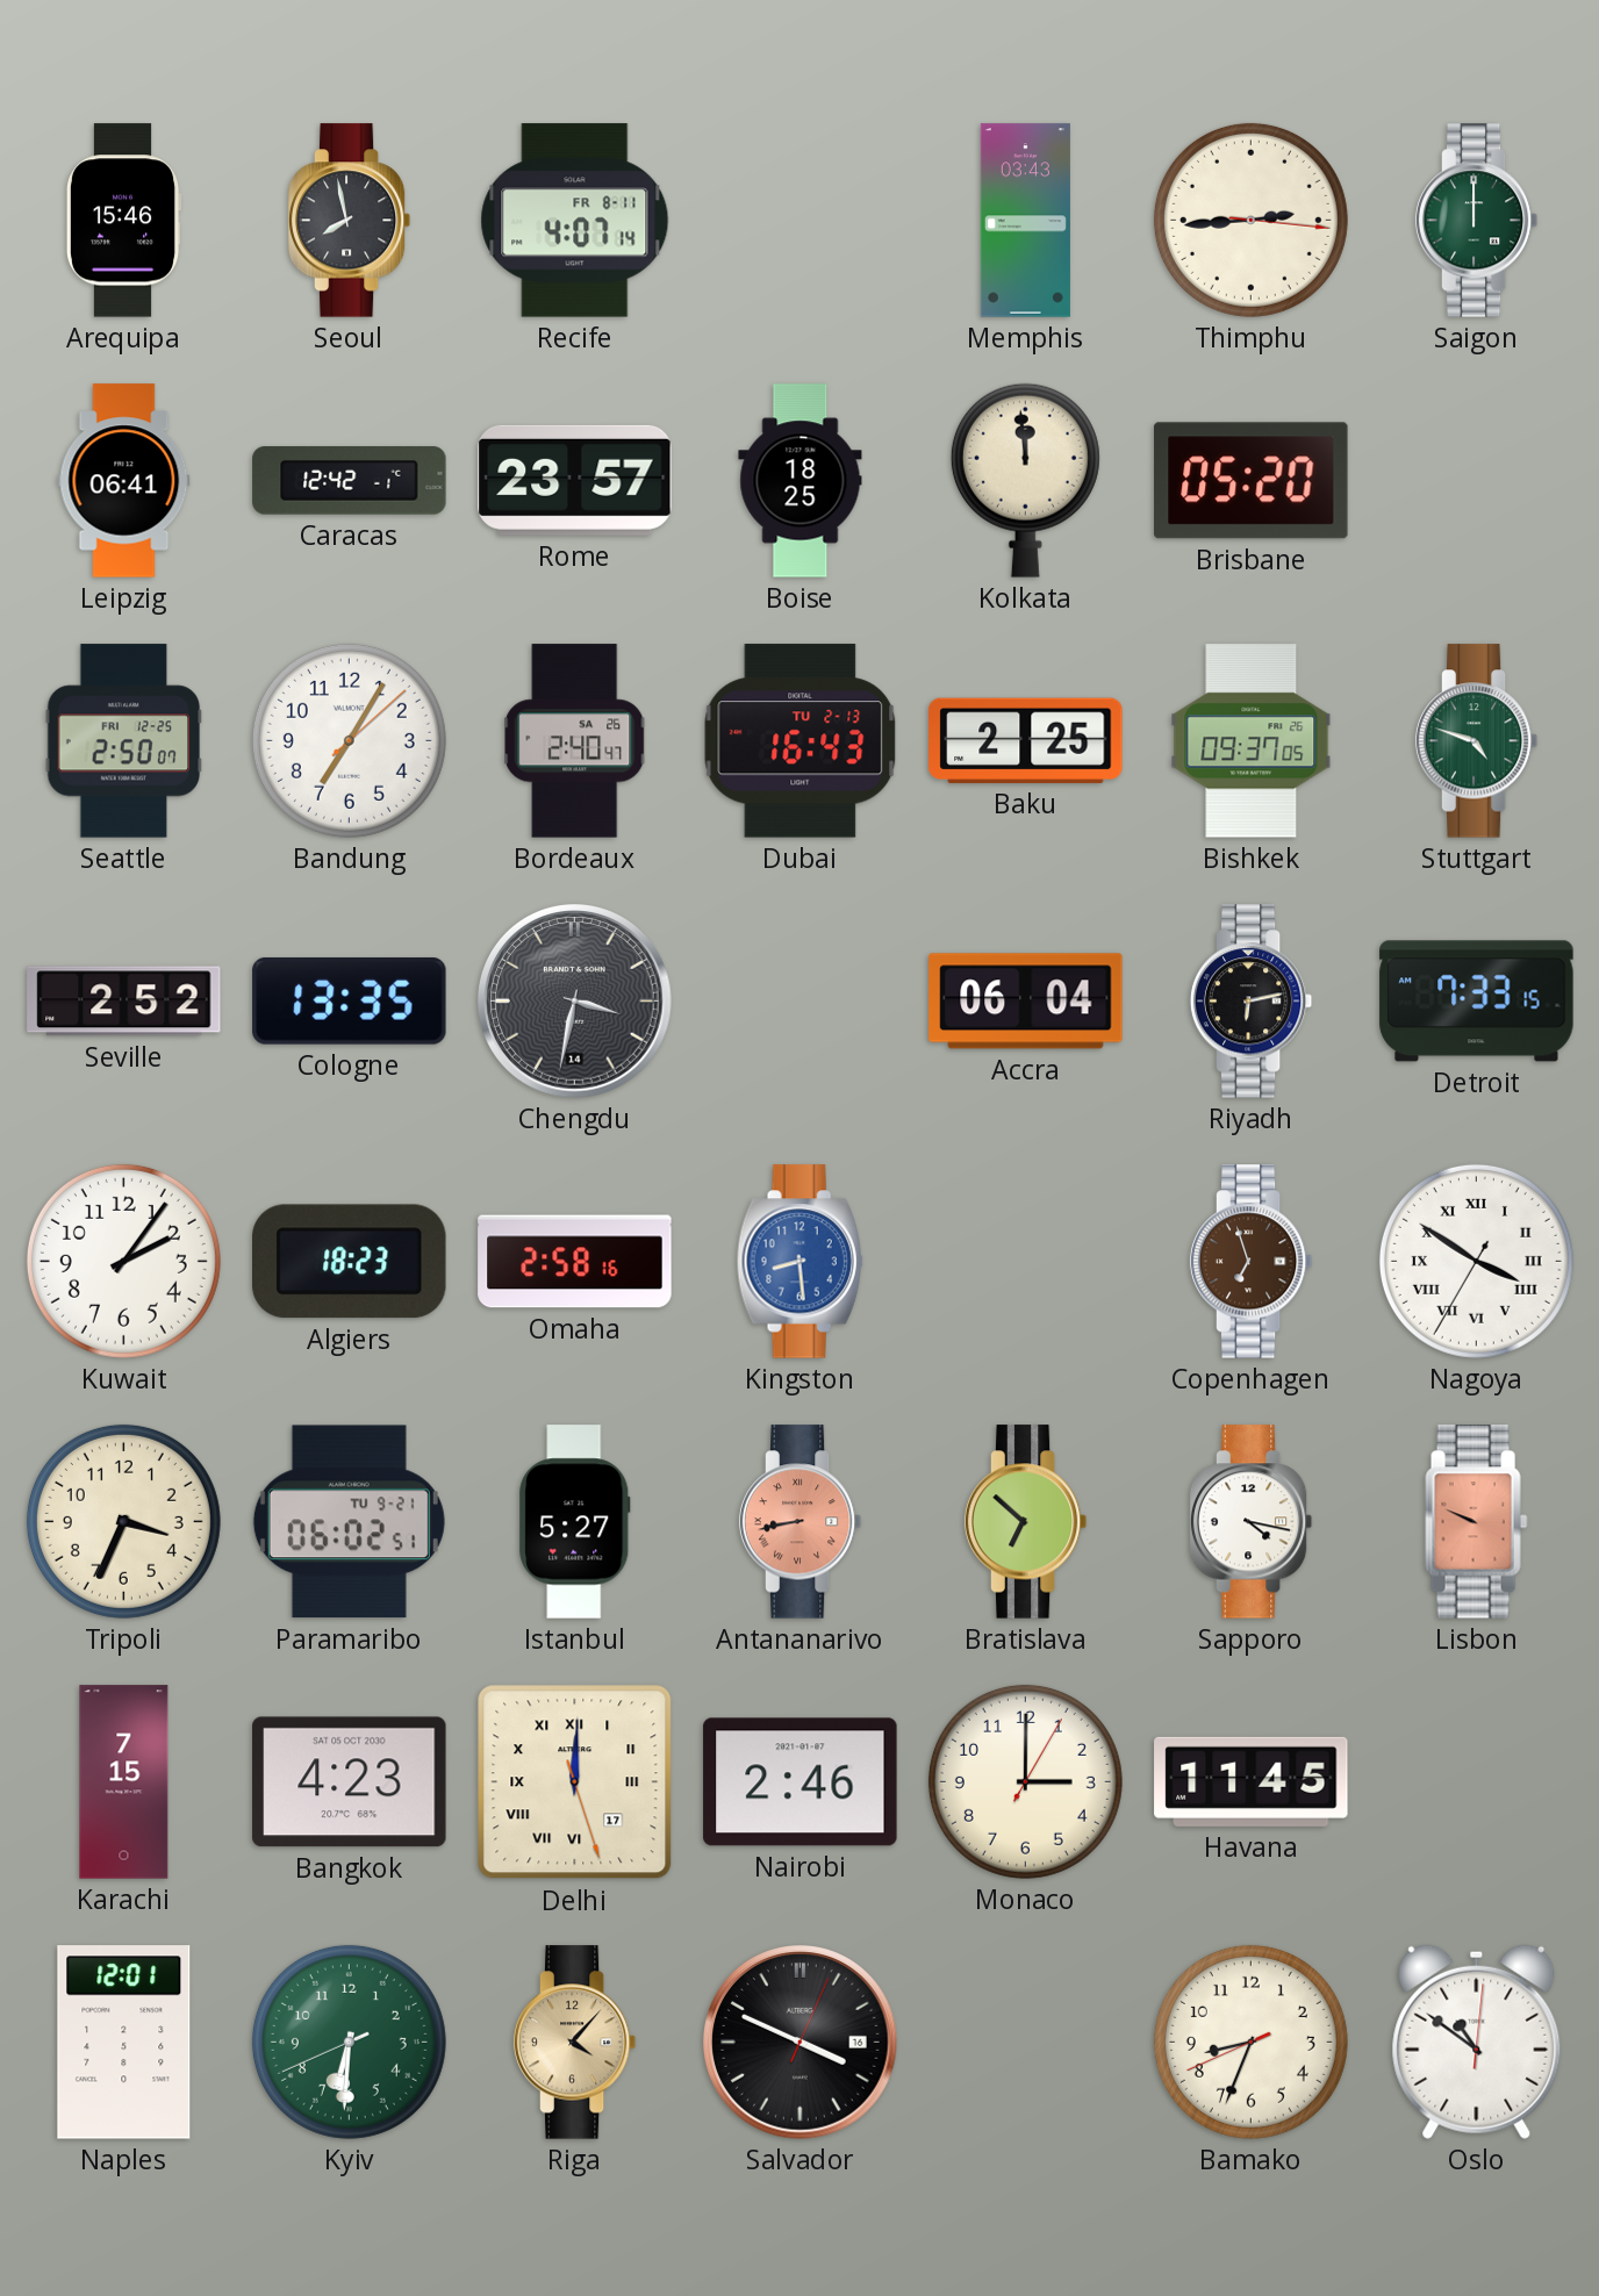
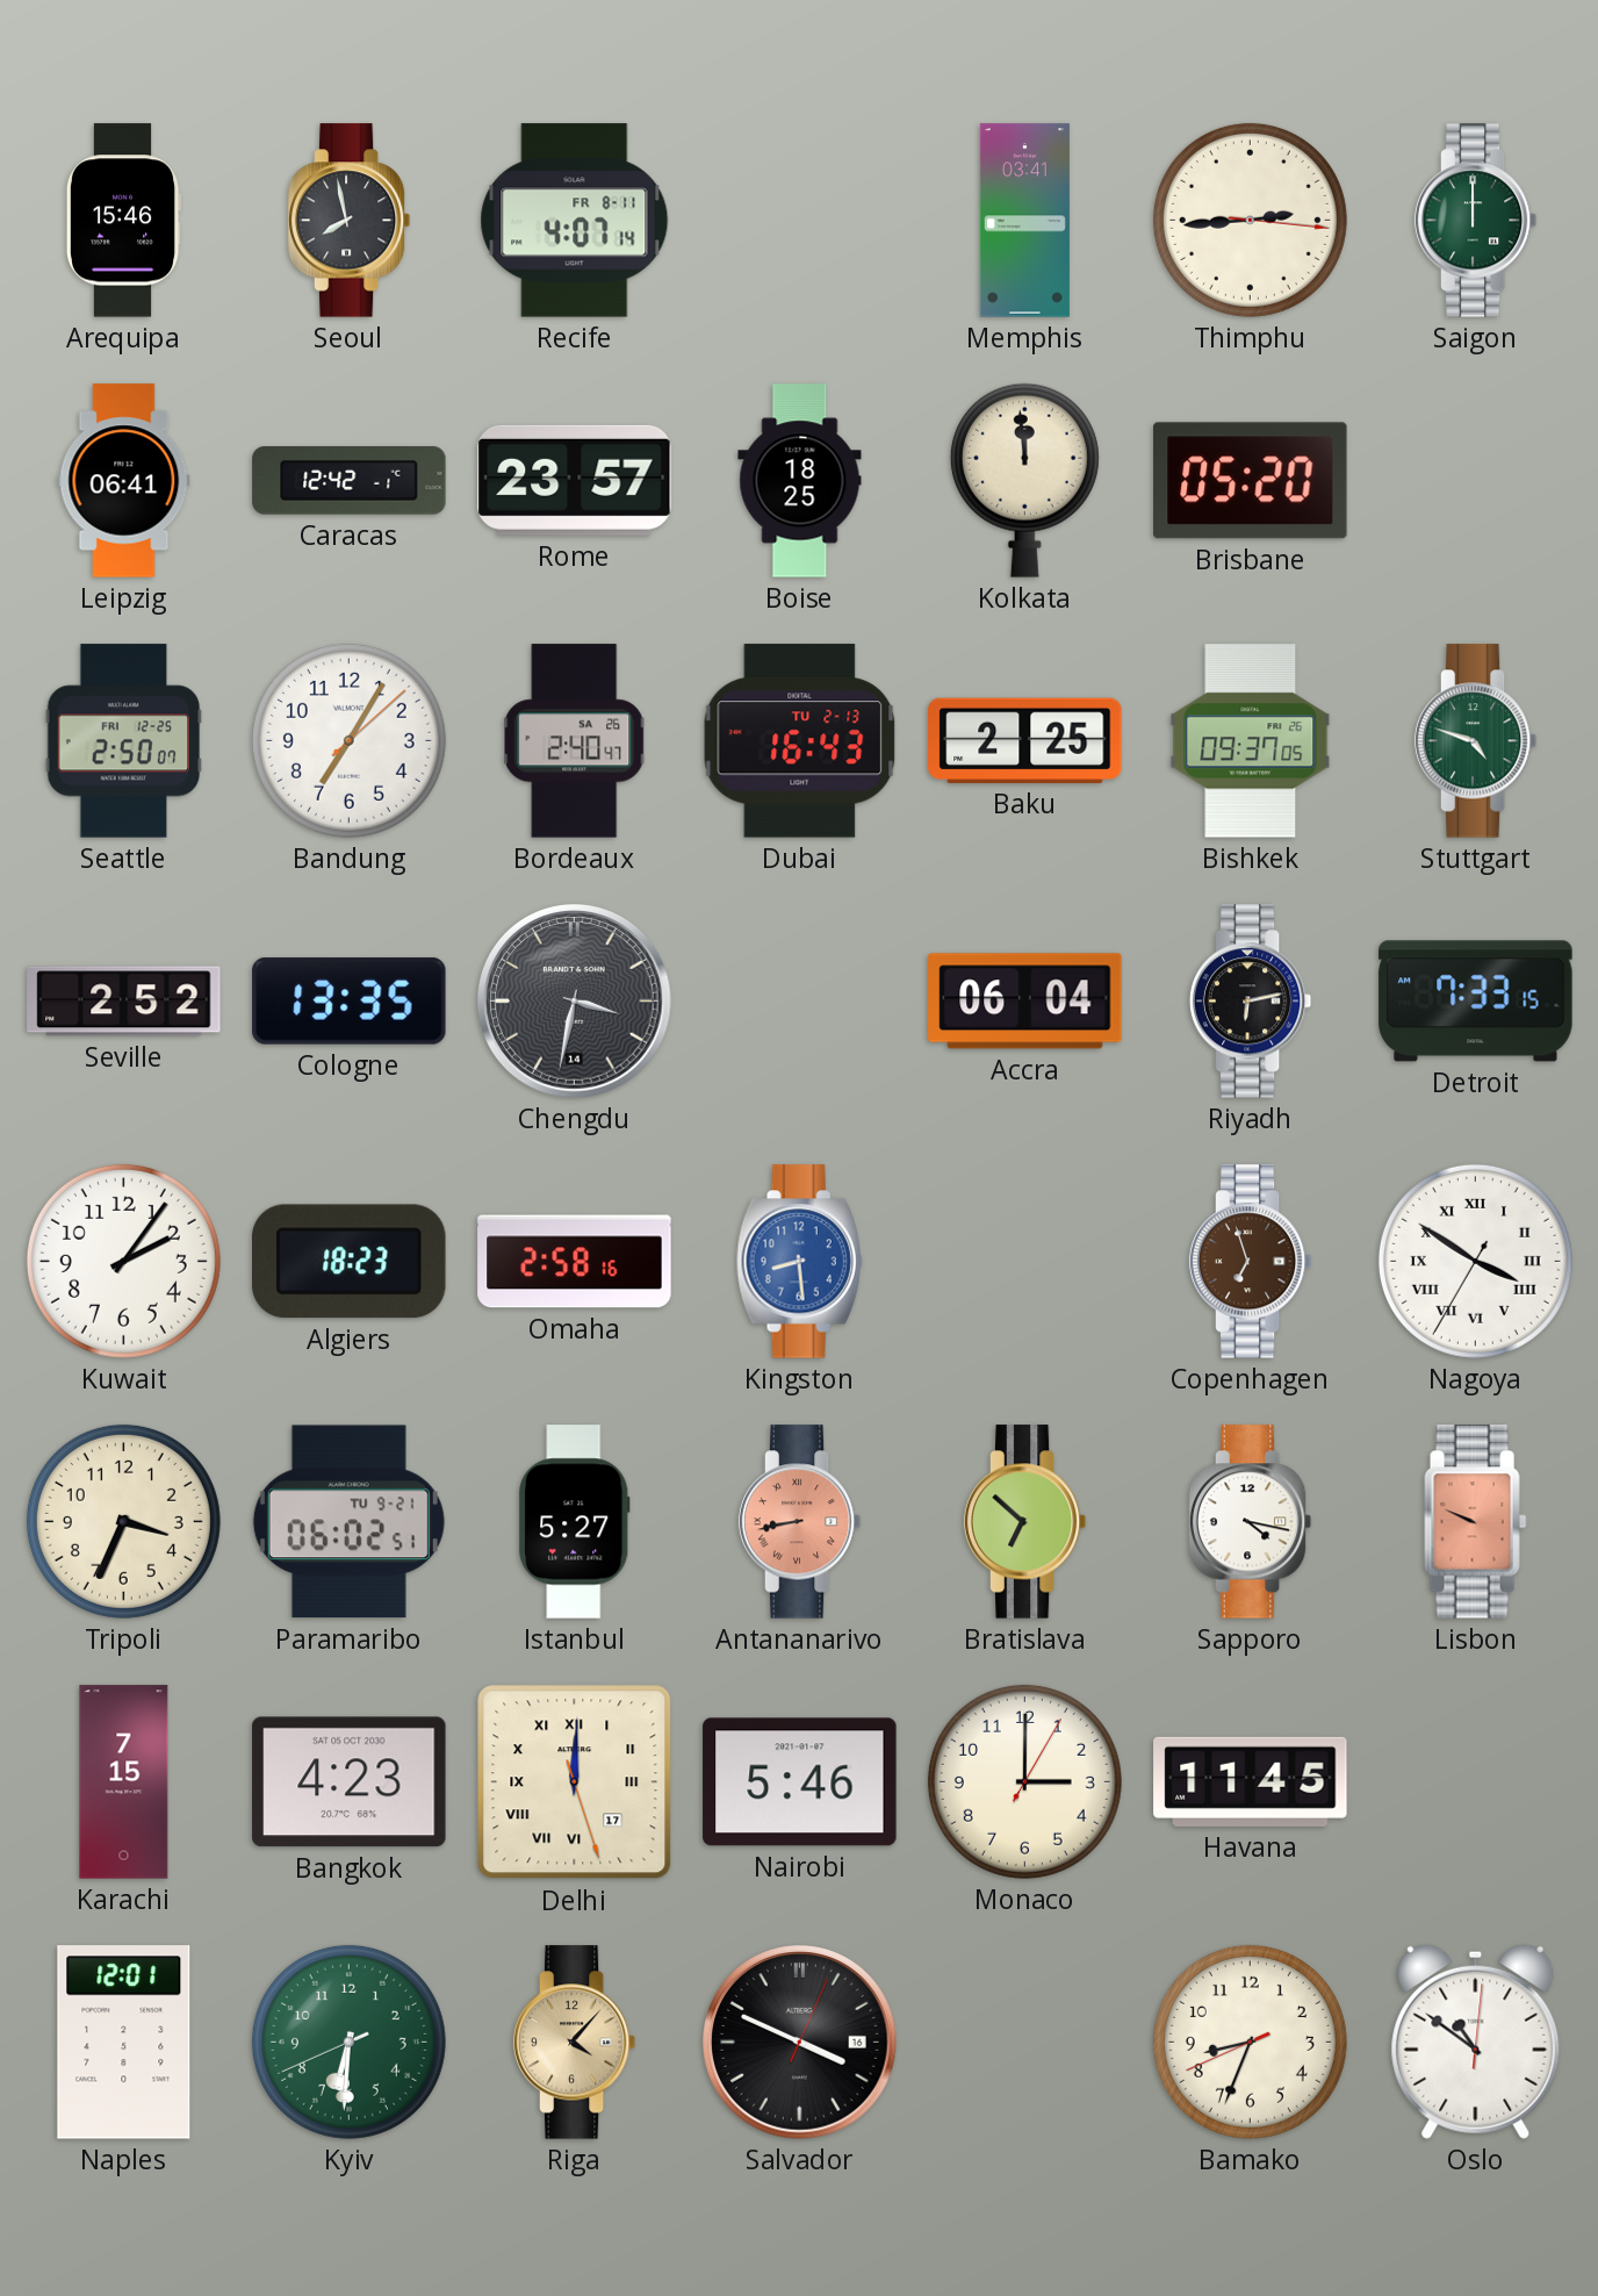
Memphis: 03:43 -> 03:41
Nairobi: 2:46 -> 5:46
